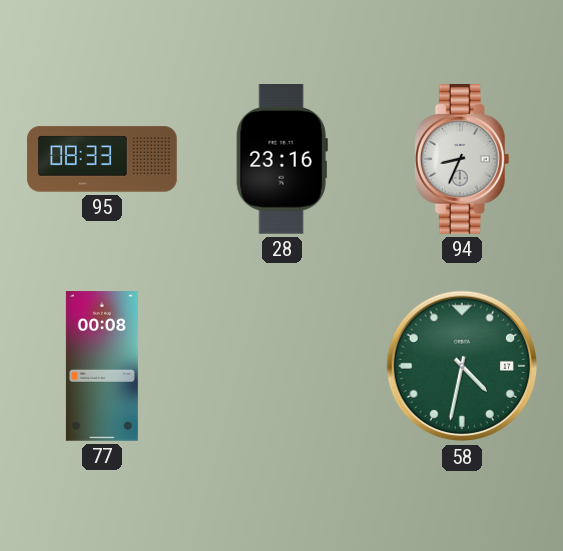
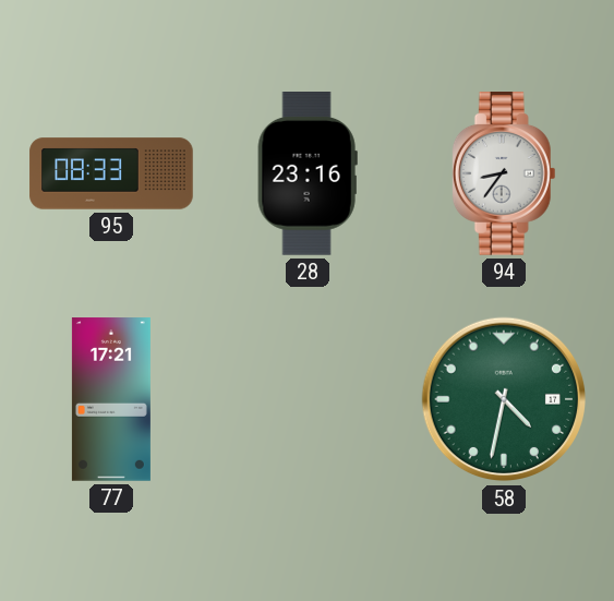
94: 8:34 -> 8:36
77: 00:08 -> 17:21
